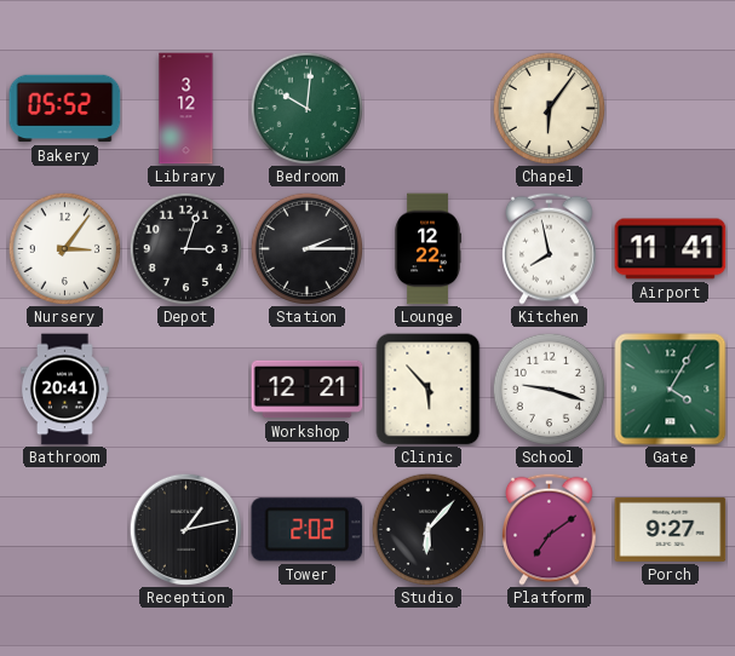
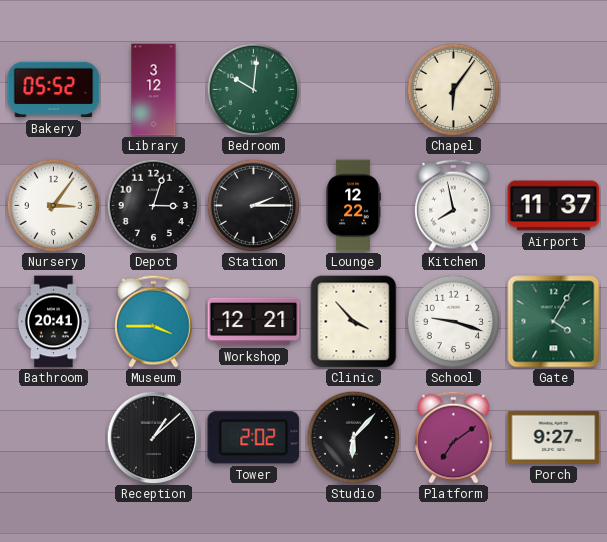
Airport: 11:41 -> 11:37
Museum: none -> 3:45
Clinic: 5:53 -> 3:53
Reception: 1:13 -> 1:08
